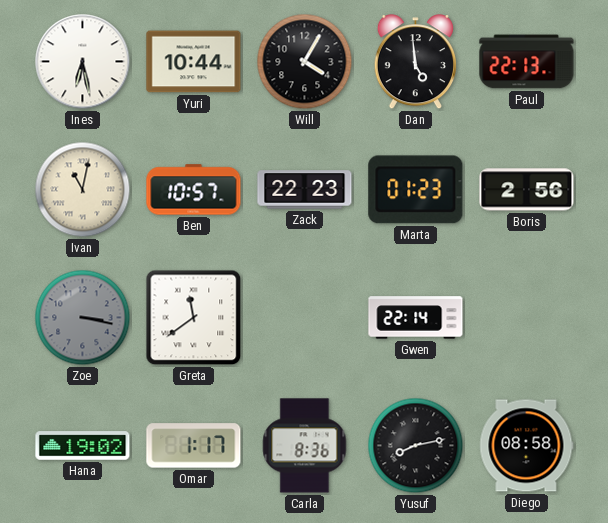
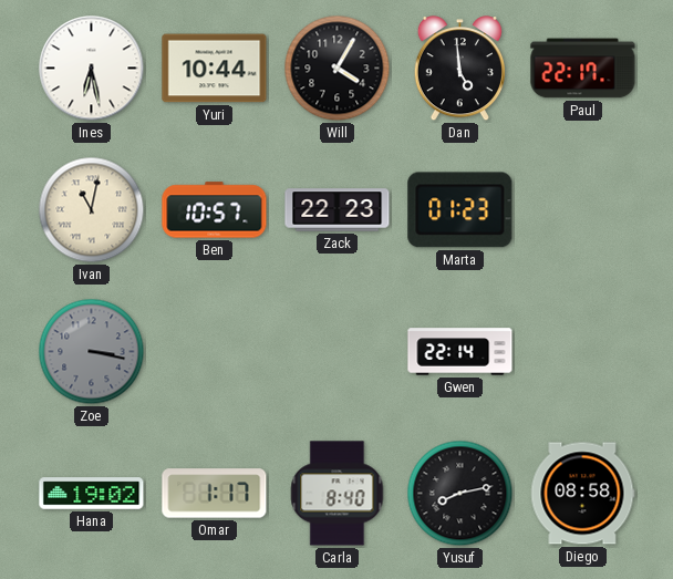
Paul: 22:13 -> 22:17
Boris: 2:56 -> none
Greta: 11:39 -> none
Carla: 8:36 -> 8:40
